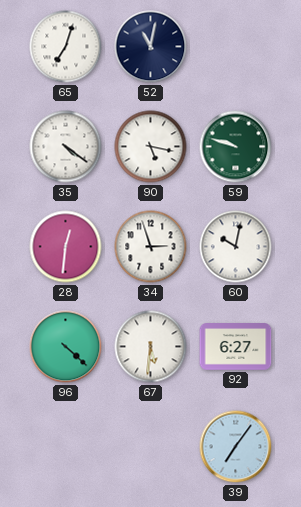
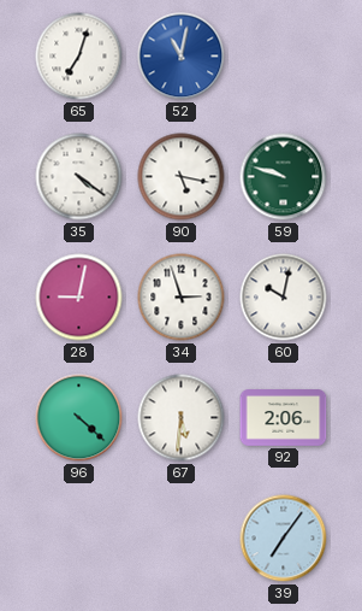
52 dial: navy -> blue
28: 12:31 -> 9:02
92: 6:27 -> 2:06
